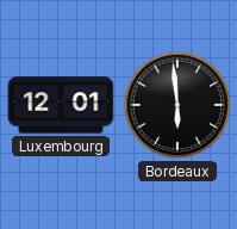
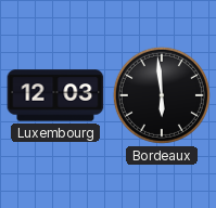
Luxembourg: 12:01 -> 12:03
